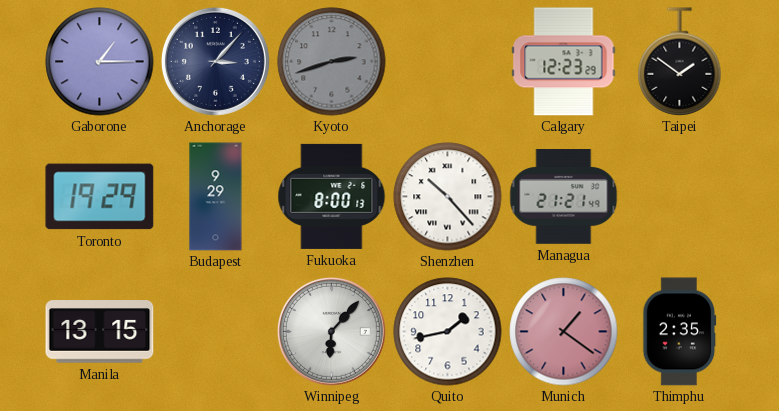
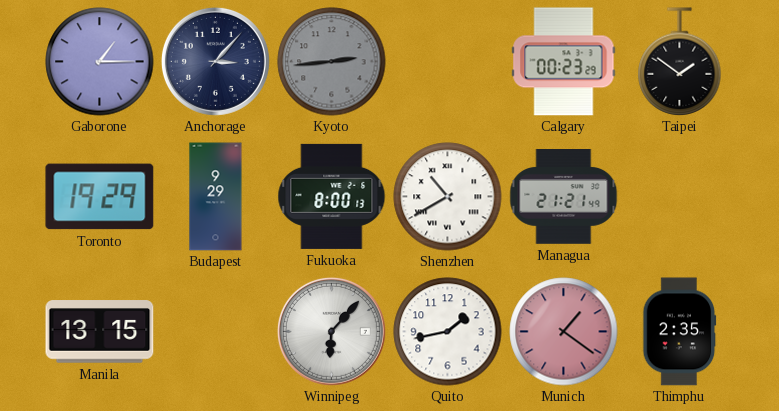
Kyoto: 2:42 -> 2:44
Calgary: 12:23 -> 00:23
Shenzhen: 10:23 -> 10:40
